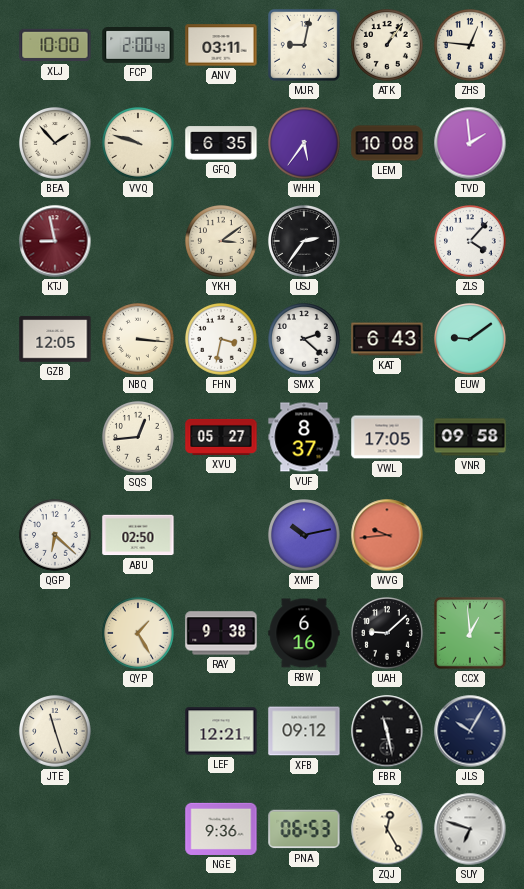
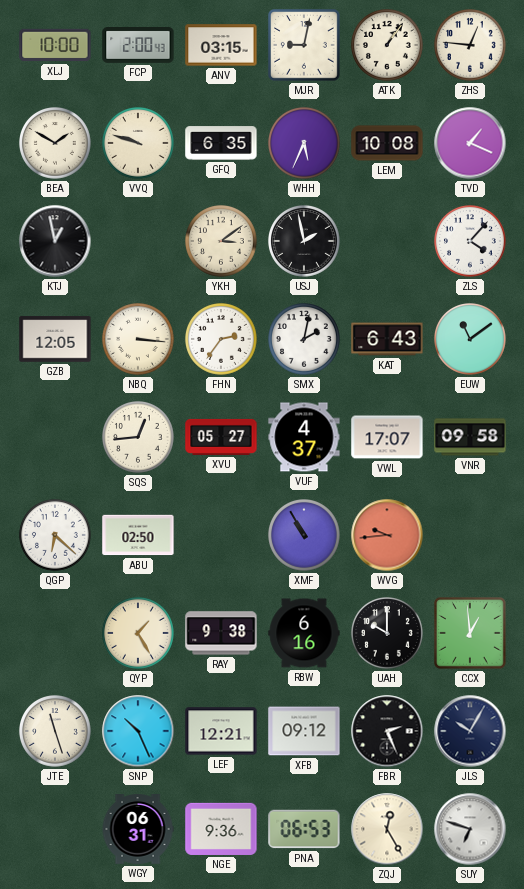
ANV: 03:11 -> 03:15
BEA: 1:53 -> 1:50
WHH: 5:36 -> 5:34
TVD: 1:59 -> 1:19
KTJ: 8:58 -> 12:58
KTJ dial: burgundy -> black
USJ: 2:36 -> 1:58
FHN: 3:32 -> 2:36
SMX: 2:22 -> 2:02
EUW: 9:09 -> 11:09
VUF: 8:37 -> 4:37
VWL: 17:05 -> 17:07
XMF: 10:13 -> 10:55
UAH: 9:08 -> 10:00
SNP: none -> 10:26
FBR: 11:28 -> 2:26
WGY: none -> 06:31
